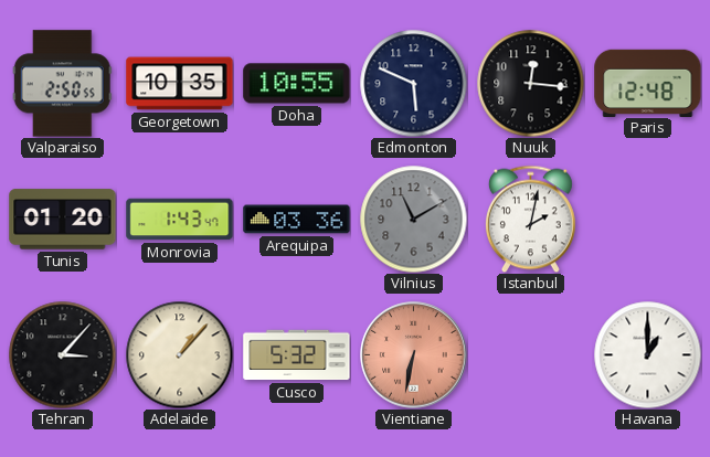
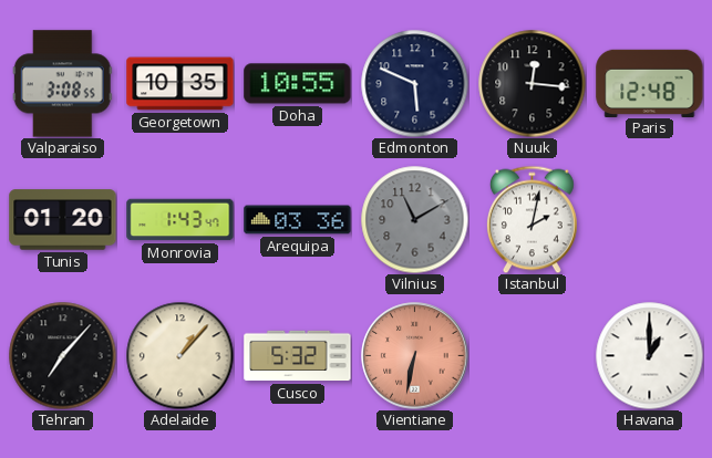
Valparaiso: 2:50 -> 3:08
Tehran: 3:07 -> 7:07
